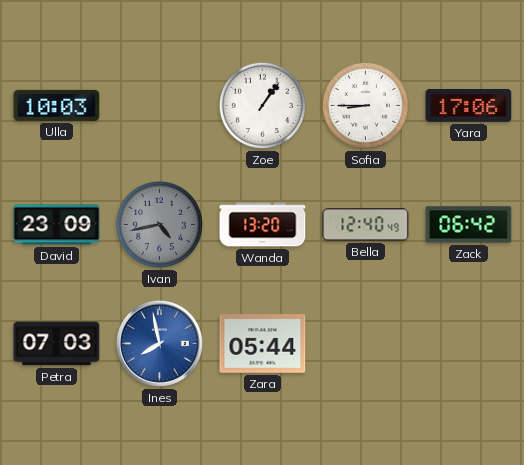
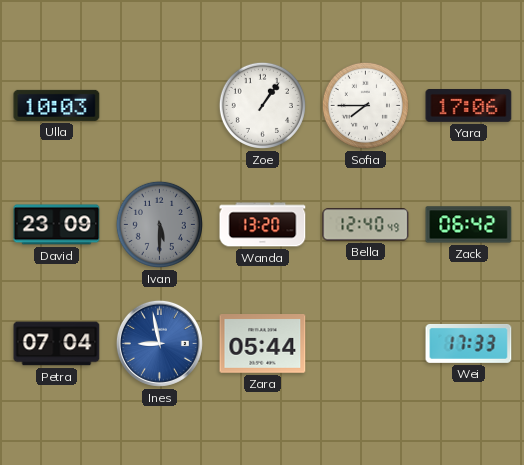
Sofia: 8:45 -> 7:45
Ivan: 4:43 -> 5:30
Petra: 07:03 -> 07:04
Ines: 7:58 -> 8:58
Wei: none -> 17:33
